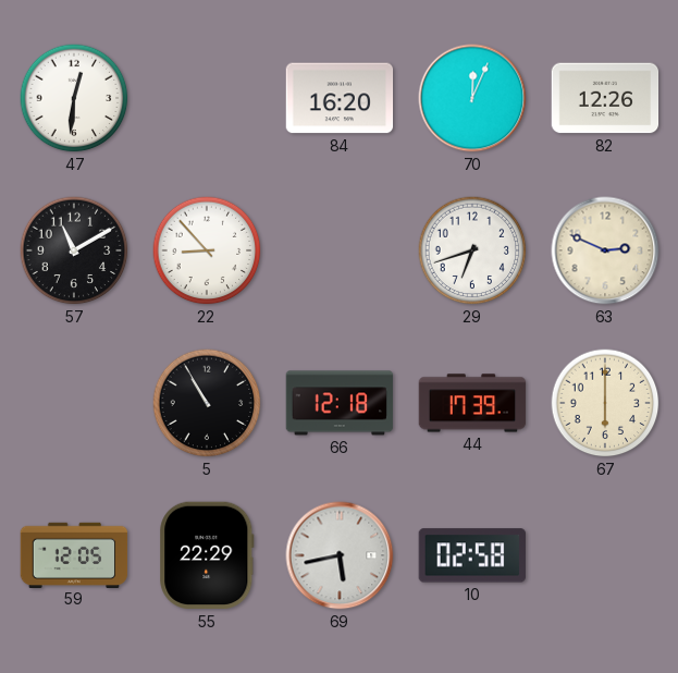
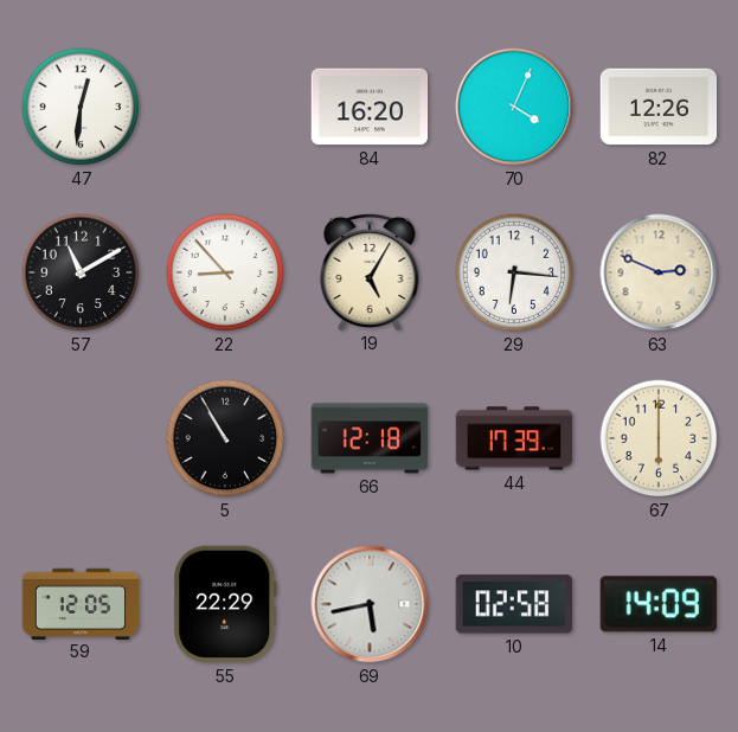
70: 12:04 -> 4:04
19: none -> 5:05
29: 6:42 -> 6:16
14: none -> 14:09
